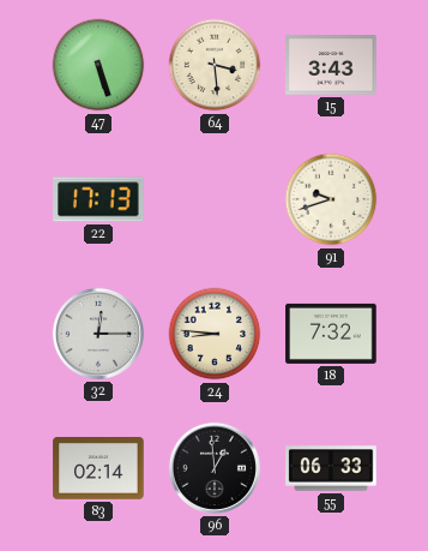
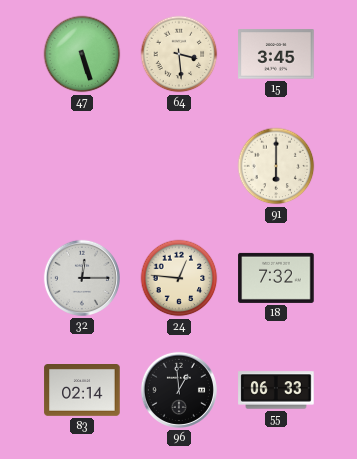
15: 3:43 -> 3:45
22: 17:13 -> none
91: 9:42 -> 6:00
24: 8:46 -> 12:46
